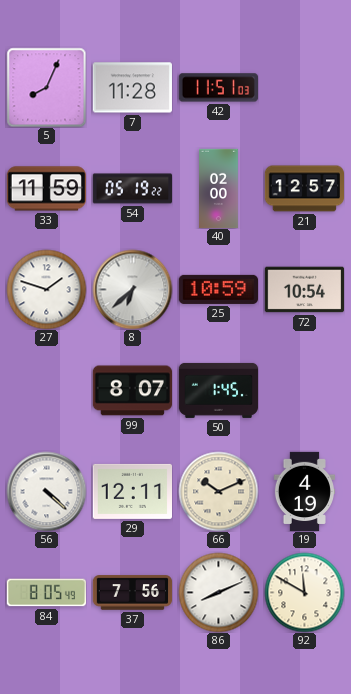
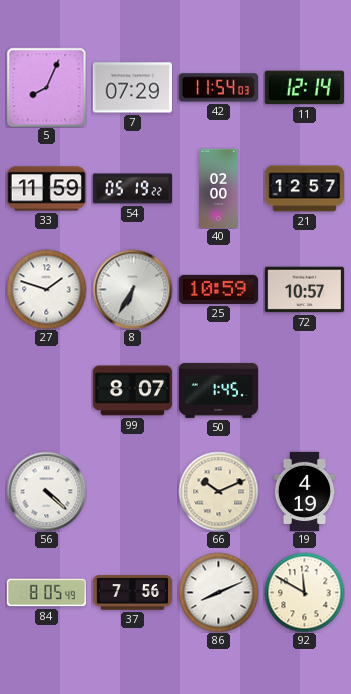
7: 11:28 -> 07:29
42: 11:51 -> 11:54
11: none -> 12:14
8: 6:38 -> 6:35
72: 10:54 -> 10:57
29: 12:11 -> none
